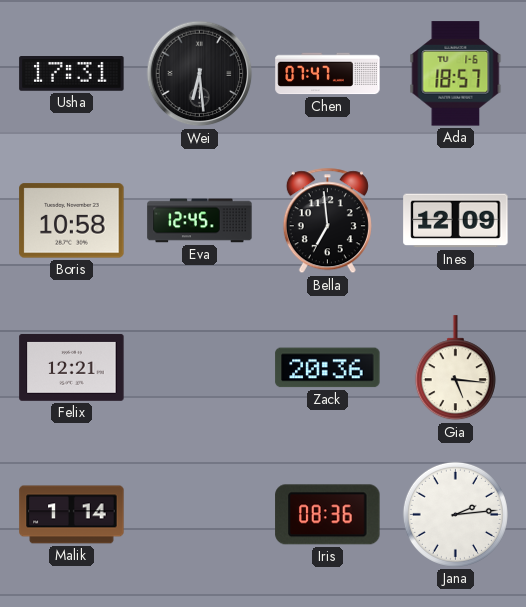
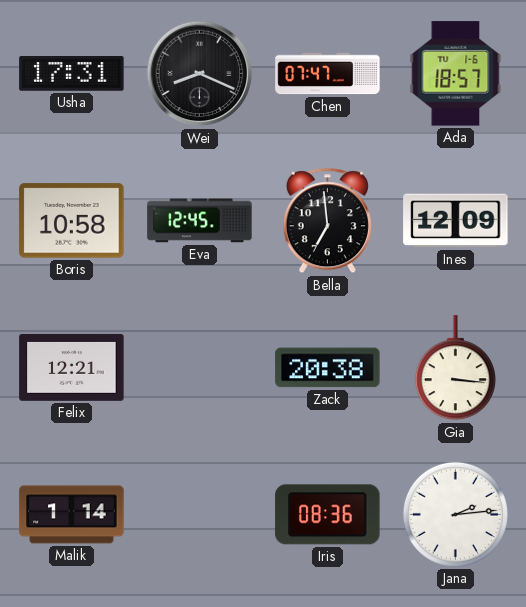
Wei: 6:29 -> 8:19
Zack: 20:36 -> 20:38
Gia: 5:16 -> 3:16
